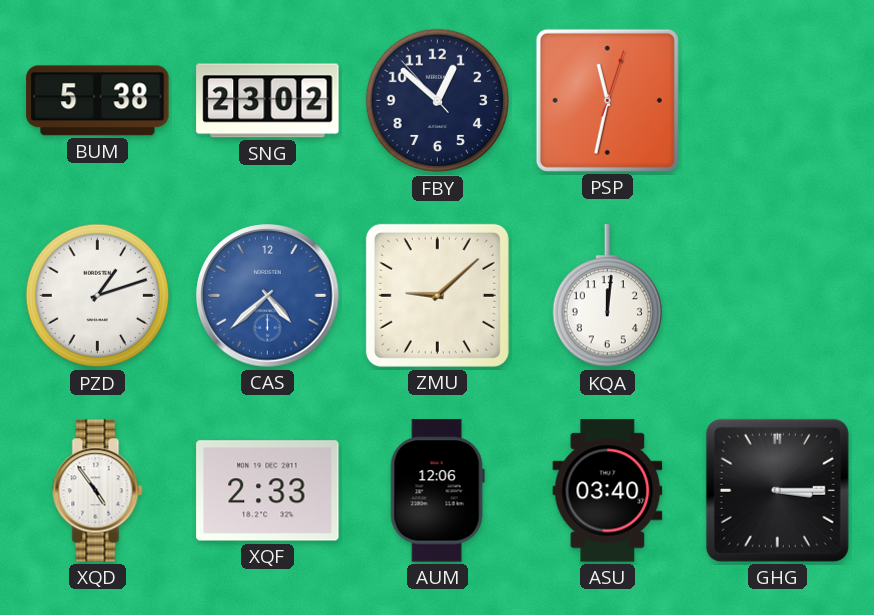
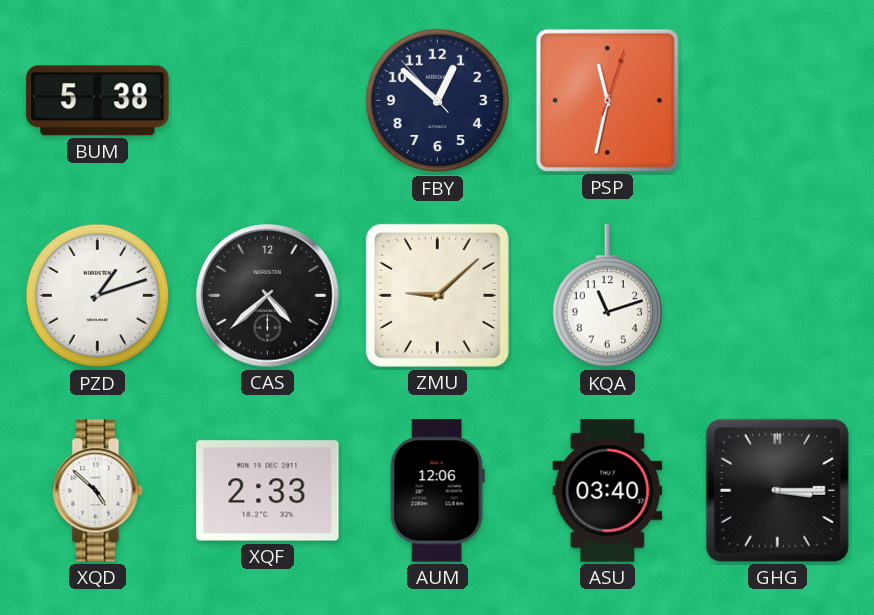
SNG: 23:02 -> none
CAS dial: blue -> black
KQA: 12:01 -> 11:12
XQD: 4:54 -> 4:52
